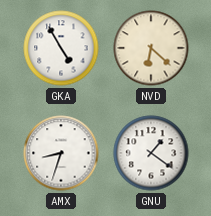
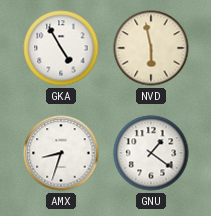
NVD: 6:22 -> 5:58
